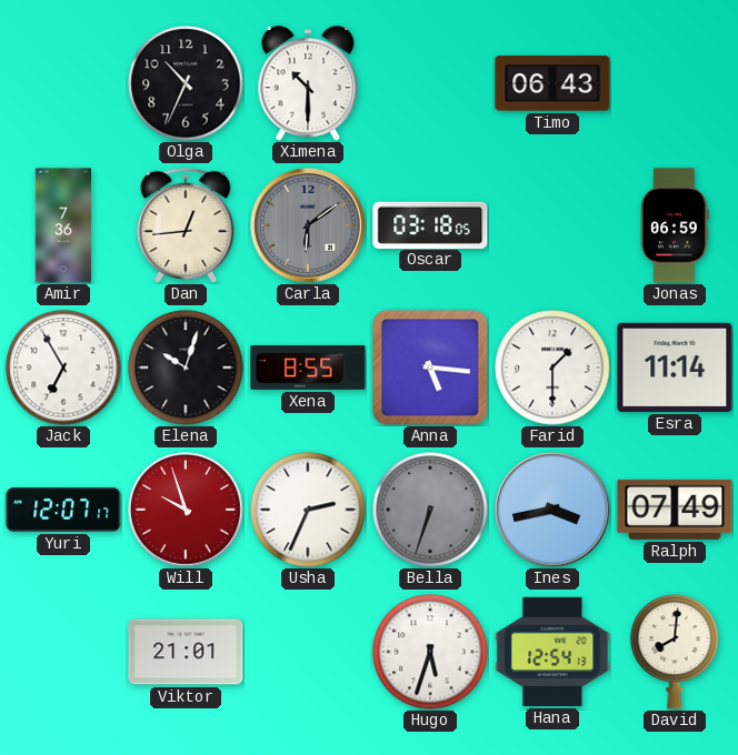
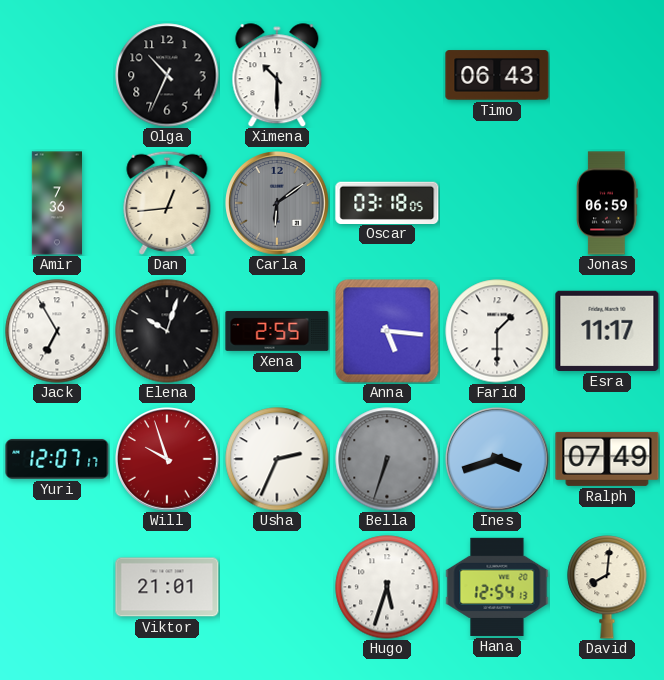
Xena: 8:55 -> 2:55
Esra: 11:14 -> 11:17
Ines: 3:43 -> 3:42
